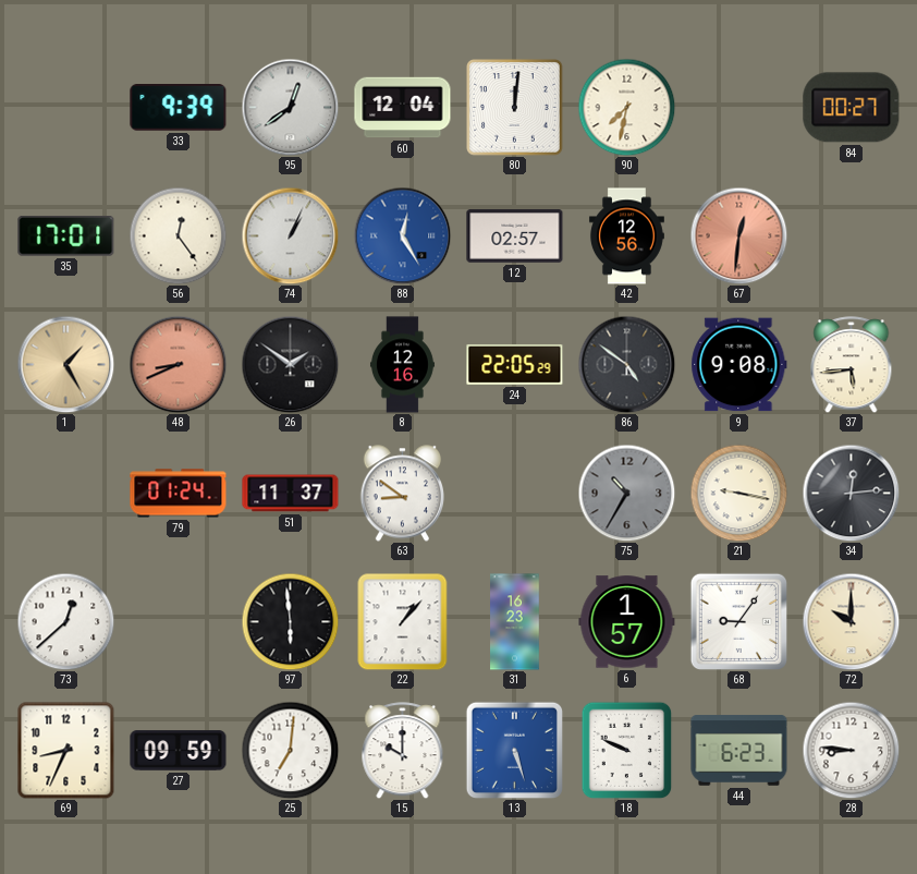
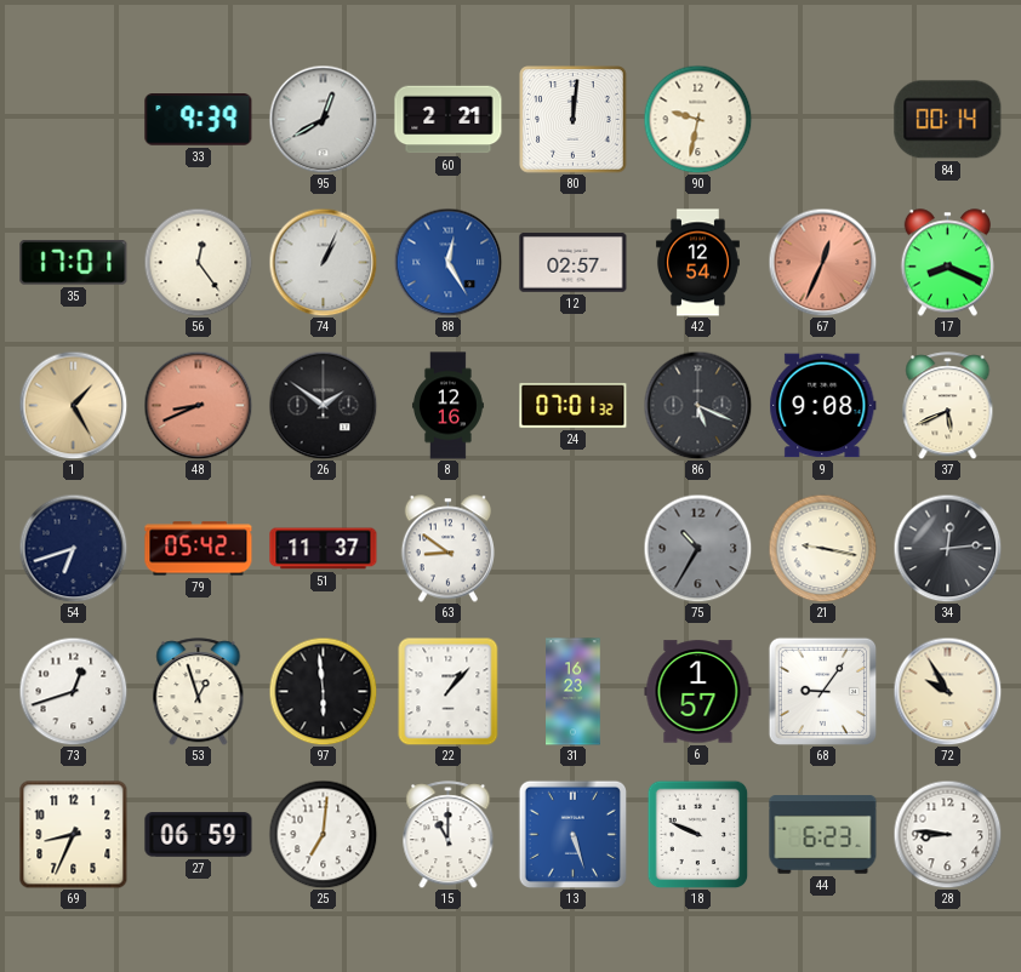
95: 12:39 -> 12:40
60: 12:04 -> 2:21
90: 7:32 -> 9:32
84: 00:27 -> 00:14
42: 12:56 -> 12:54
67: 12:31 -> 12:34
17: none -> 8:19
24: 22:05 -> 07:01
86: 4:51 -> 5:19
37: 5:44 -> 5:41
54: none -> 6:42
79: 01:24 -> 05:42
73: 12:38 -> 12:42
53: none -> 12:57
72: 10:00 -> 9:55
27: 09:59 -> 06:59
15: 10:00 -> 11:00
